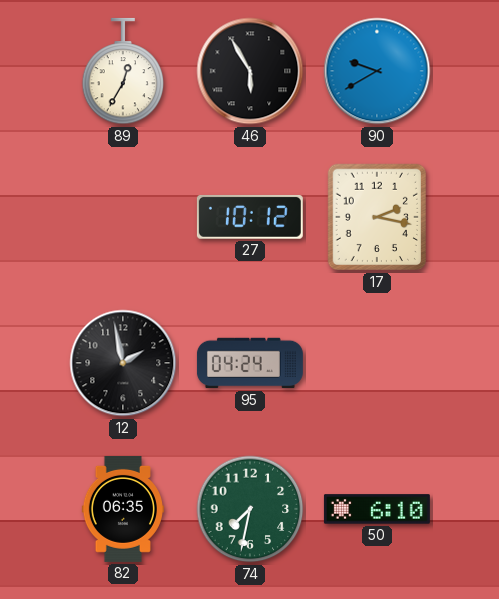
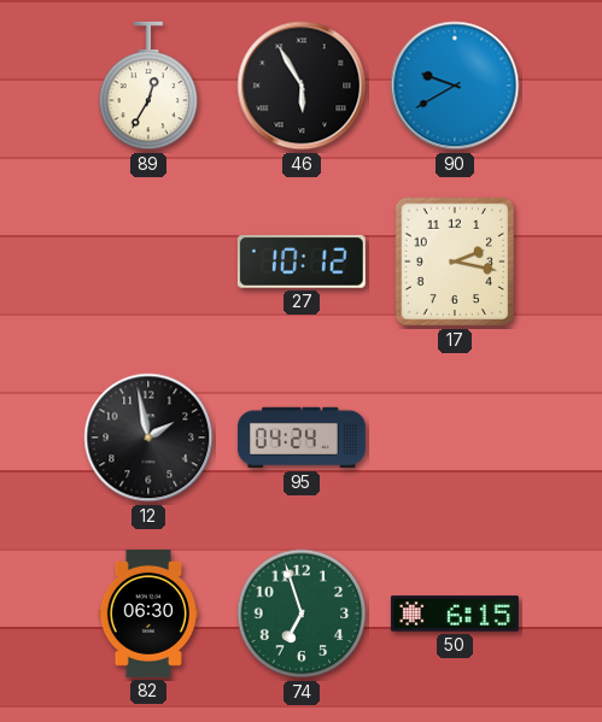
82: 06:35 -> 06:30
74: 7:32 -> 6:57
50: 6:10 -> 6:15
